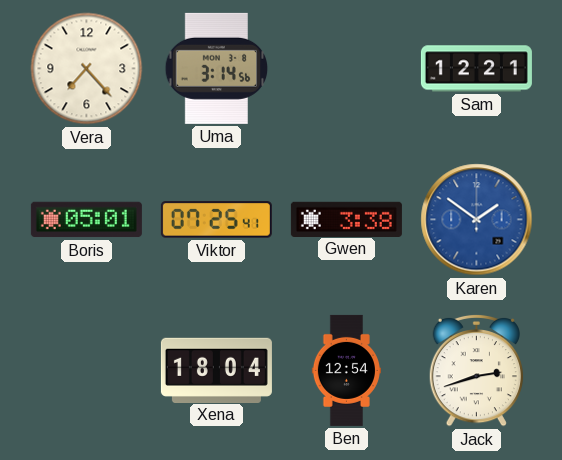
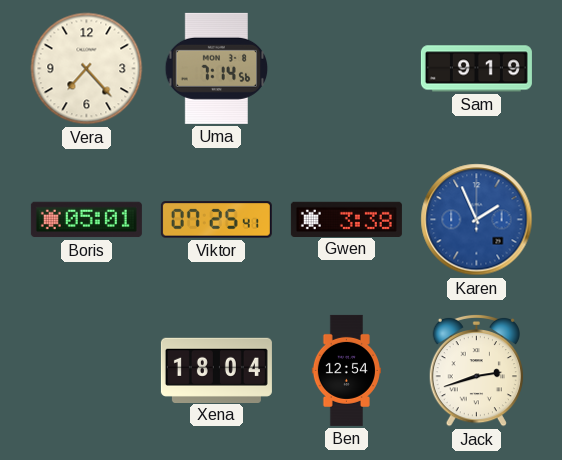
Uma: 3:14 -> 7:14
Sam: 12:21 -> 9:19
Karen: 1:51 -> 1:56
